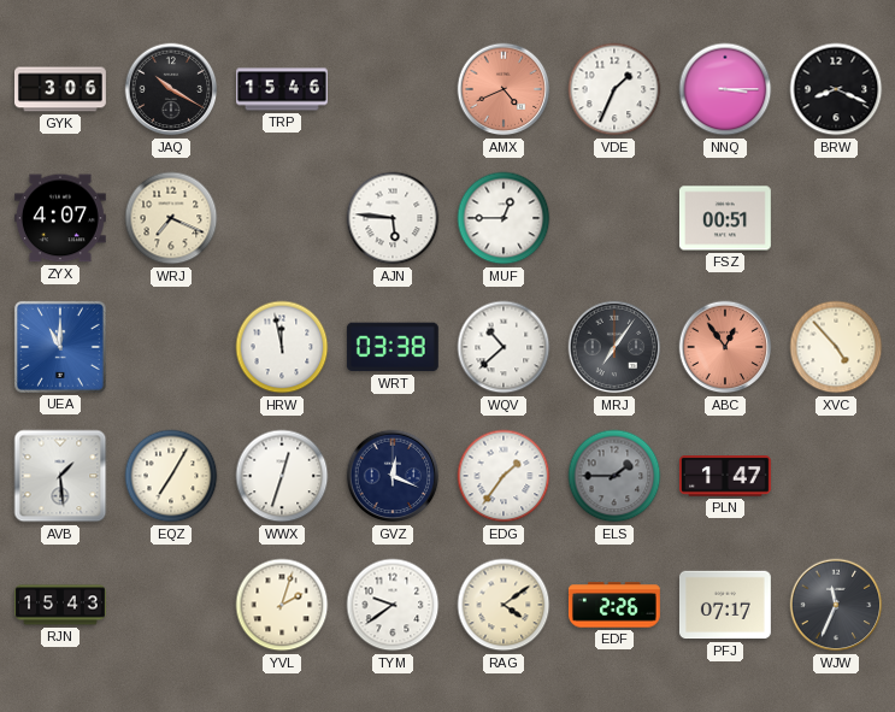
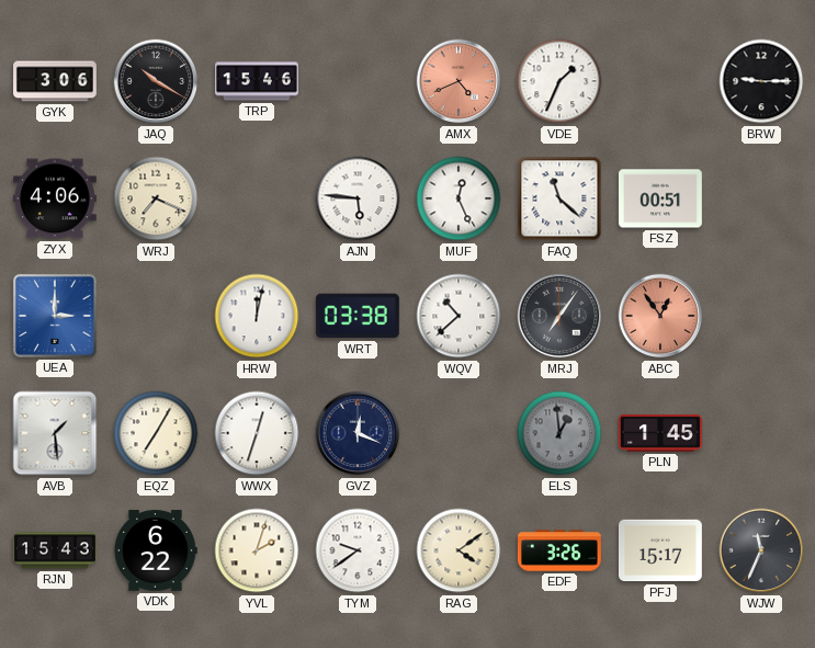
NNQ: 3:15 -> none
BRW: 8:19 -> 9:15
ZYX: 4:07 -> 4:06
MUF: 12:45 -> 12:26
FAQ: none -> 11:22
UEA: 11:00 -> 3:00
HRW: 11:58 -> 12:02
XVC: 4:53 -> none
EDG: 1:36 -> none
ELS: 1:45 -> 12:59
PLN: 1:47 -> 1:45
VDK: none -> 6:22
EDF: 2:26 -> 3:26
PFJ: 07:17 -> 15:17
